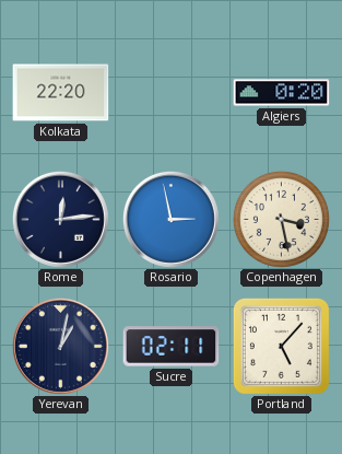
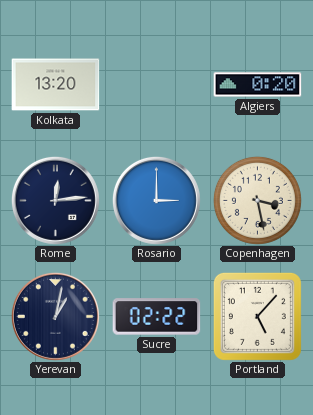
Kolkata: 22:20 -> 13:20
Rosario: 2:58 -> 3:00
Sucre: 02:11 -> 02:22
